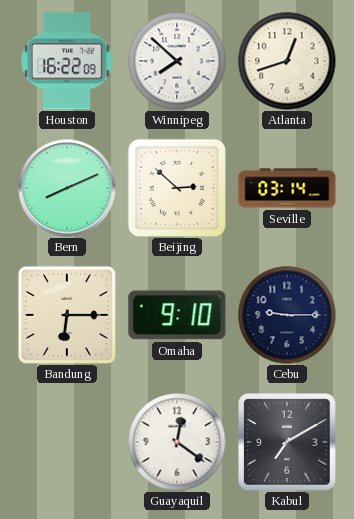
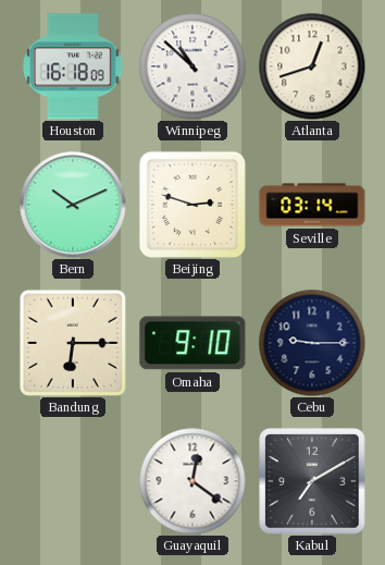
Houston: 16:22 -> 16:18
Winnipeg: 7:52 -> 10:52
Bern: 8:11 -> 10:11
Beijing: 2:52 -> 2:48
